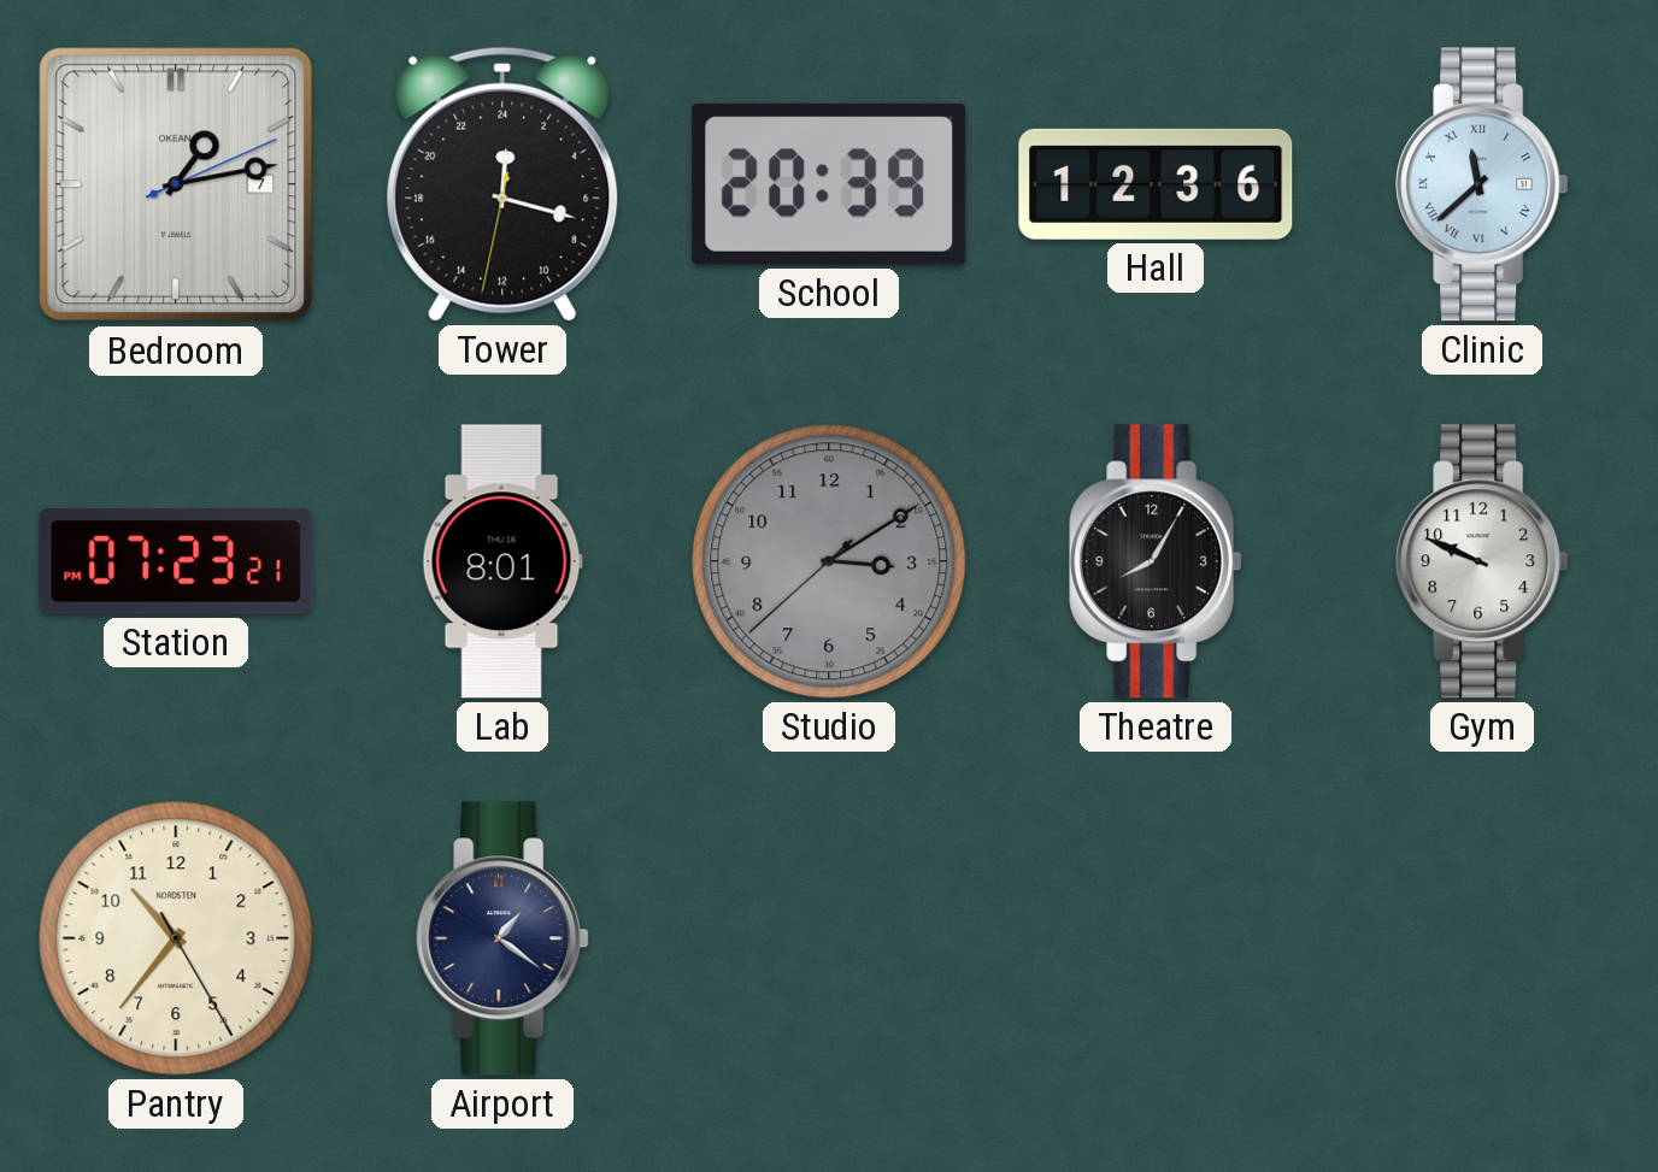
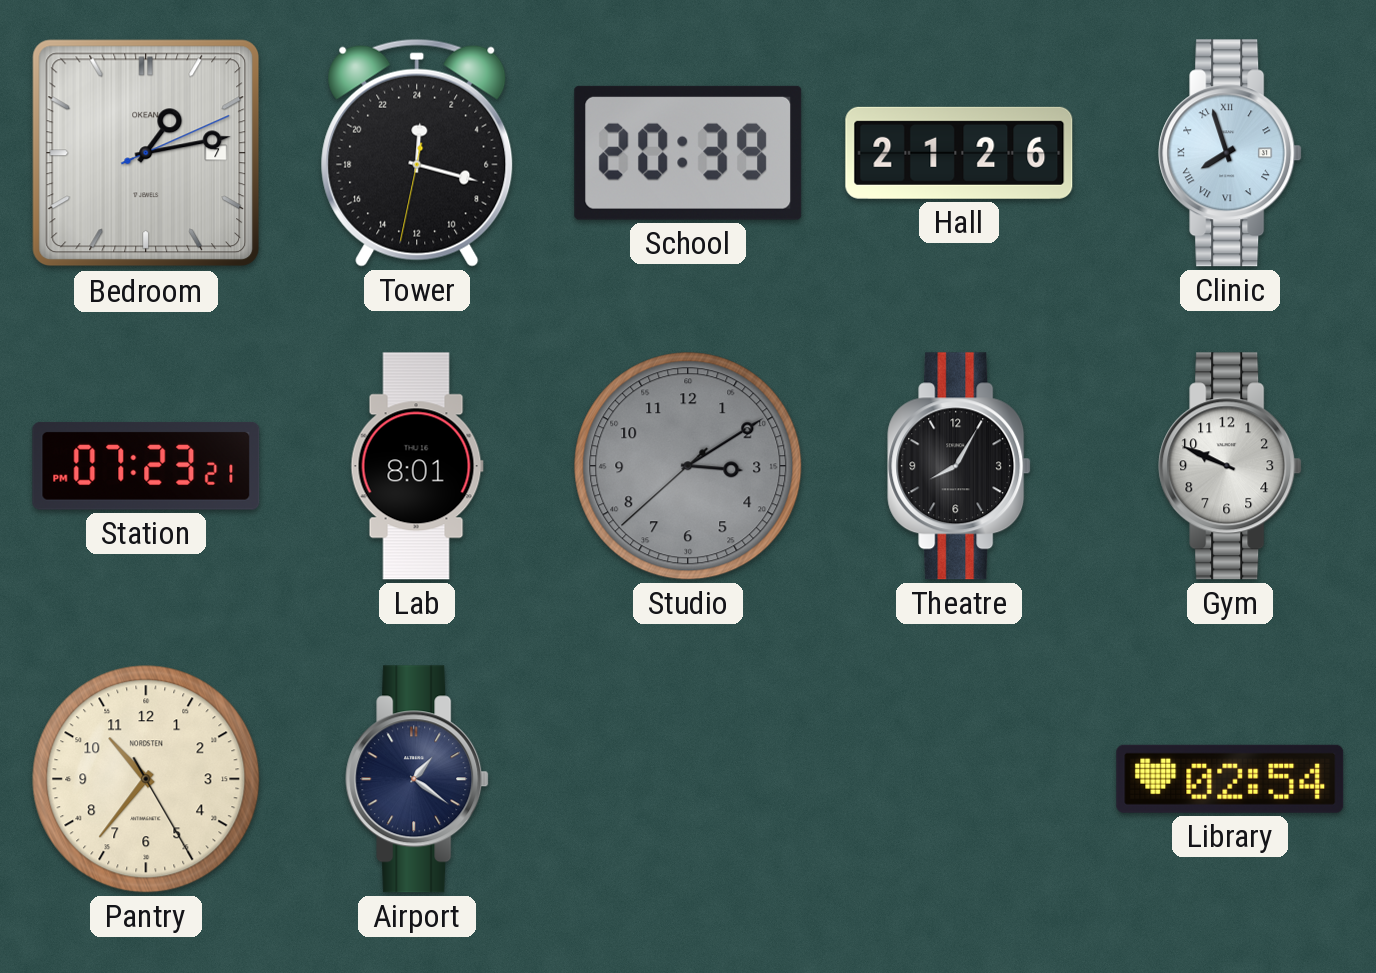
Hall: 12:36 -> 21:26
Clinic: 11:38 -> 7:57
Library: none -> 02:54
